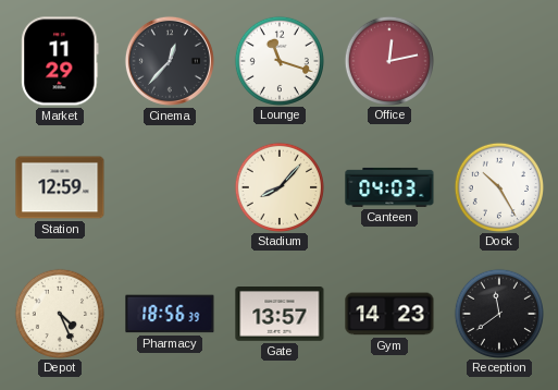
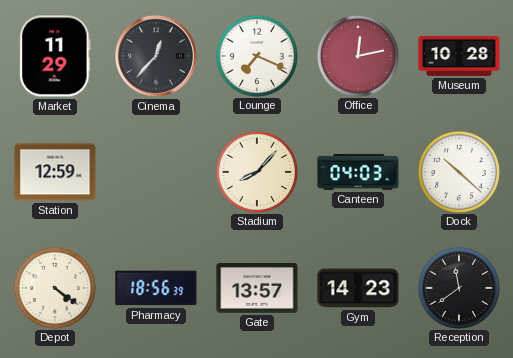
Lounge: 11:18 -> 7:19
Museum: none -> 10:28
Dock: 10:25 -> 10:22
Depot: 4:26 -> 4:21
